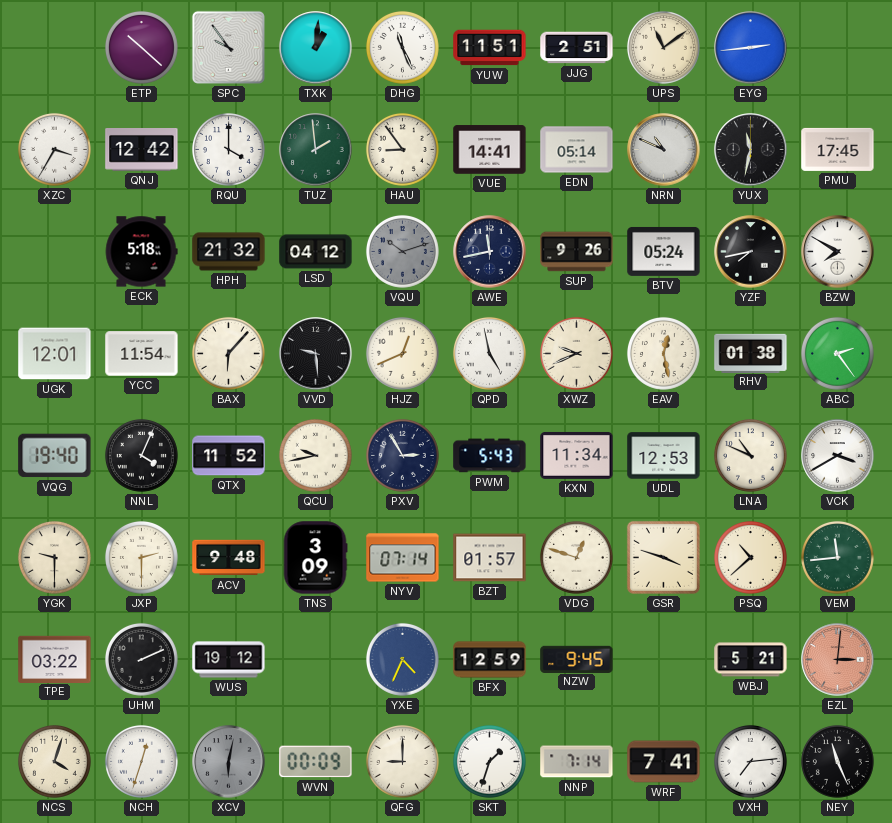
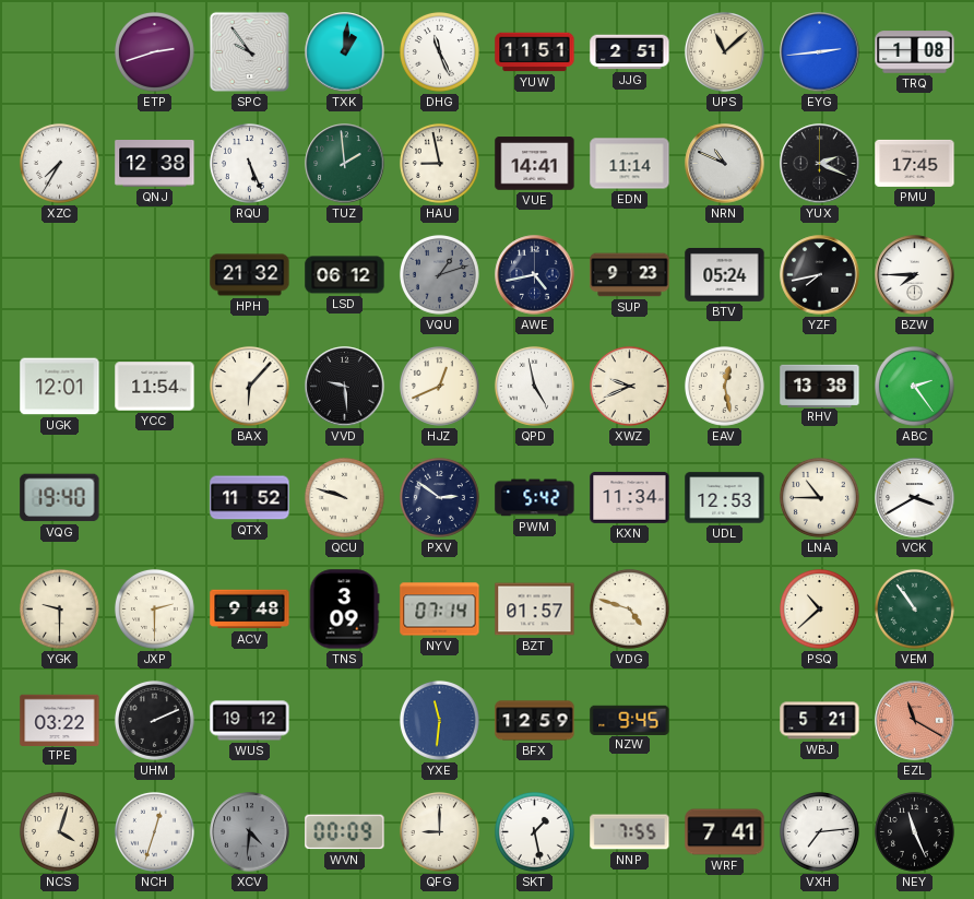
ETP: 10:22 -> 2:42
UPS: 11:09 -> 11:08
TRQ: none -> 1:08
XZC: 3:35 -> 7:35
QNJ: 12:42 -> 12:38
RQU: 4:00 -> 5:26
HAU: 8:54 -> 8:58
EDN: 05:14 -> 11:14
YUX: 11:32 -> 2:19
ECK: 5:18 -> none
LSD: 04:12 -> 06:12
VQU: 10:12 -> 1:12
AWE: 11:43 -> 4:43
SUP: 9:26 -> 9:23
BZW: 7:50 -> 7:45
RHV: 01:38 -> 13:38
NNL: 4:04 -> none
QCU: 9:43 -> 9:48
PXV: 2:55 -> 2:51
PWM: 5:43 -> 5:42
LNA: 10:49 -> 10:45
VDG: 12:48 -> 4:48
GSR: 3:48 -> none
VEM: 11:44 -> 10:54
YXE: 4:34 -> 11:31
EZL: 3:01 -> 11:20
XCV: 6:02 -> 4:31
SKT: 1:33 -> 1:28
NNP: 7:14 -> 7:55
